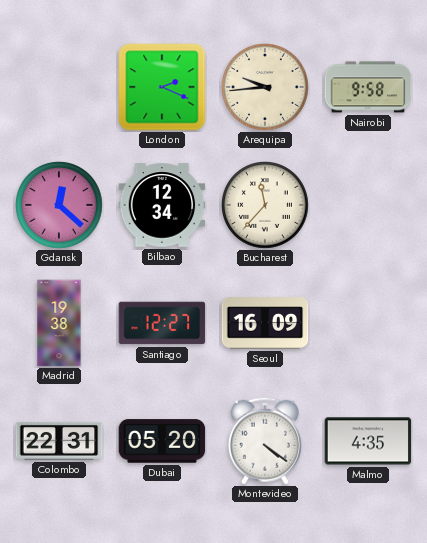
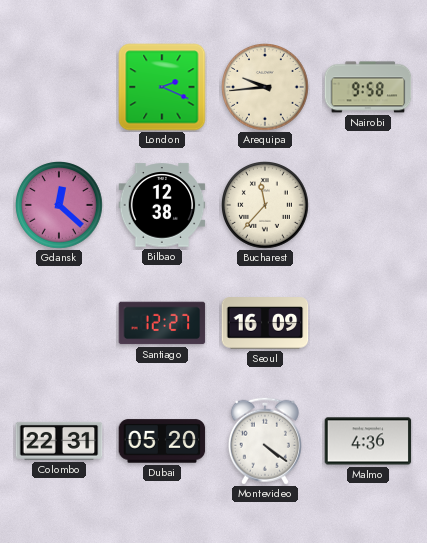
Bilbao: 12:34 -> 12:38
Madrid: 19:38 -> none
Malmo: 4:35 -> 4:36
